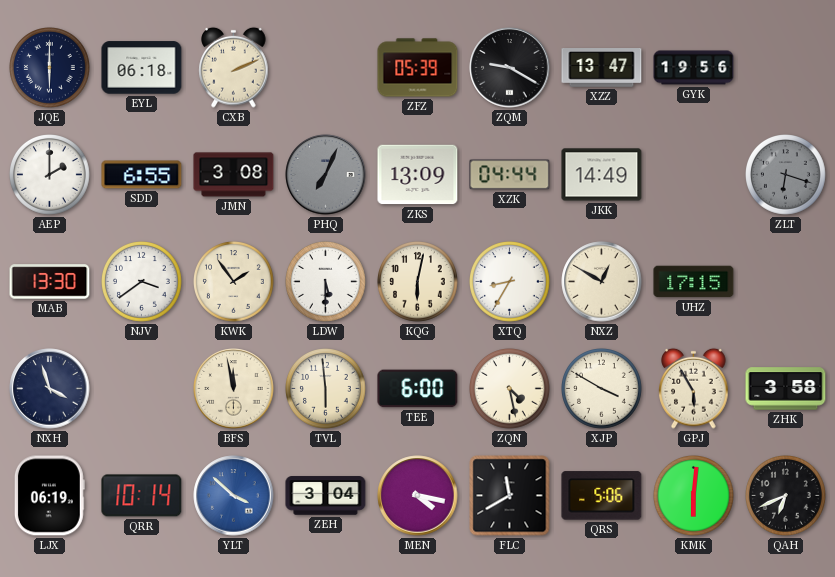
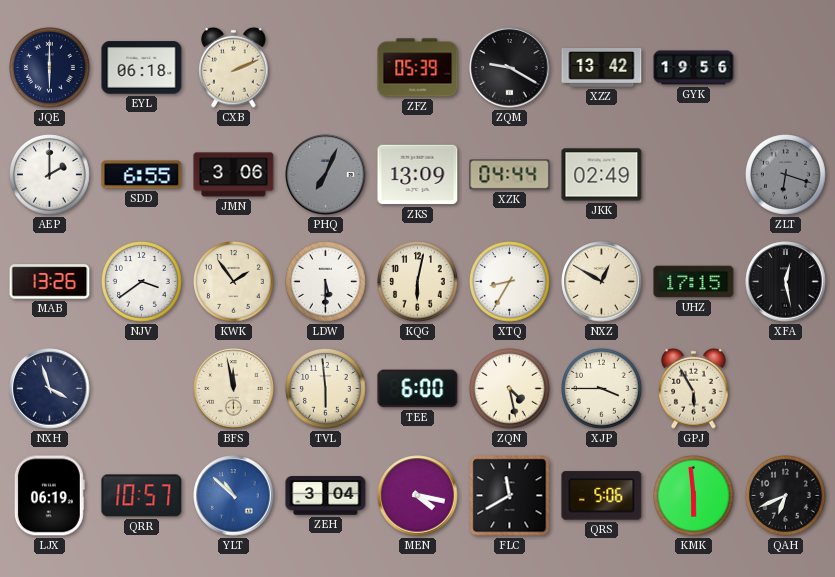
XZZ: 13:47 -> 13:42
JMN: 3:08 -> 3:06
JKK: 14:49 -> 02:49
MAB: 13:30 -> 13:26
XFA: none -> 12:28
XJP: 3:50 -> 3:45
ZHK: 3:58 -> none
QRR: 10:14 -> 10:57
YLT: 3:52 -> 10:52
KMK: 6:01 -> 5:59
